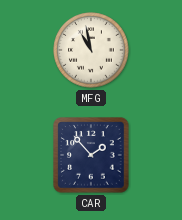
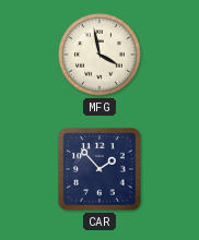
MFG: 10:58 -> 3:58
